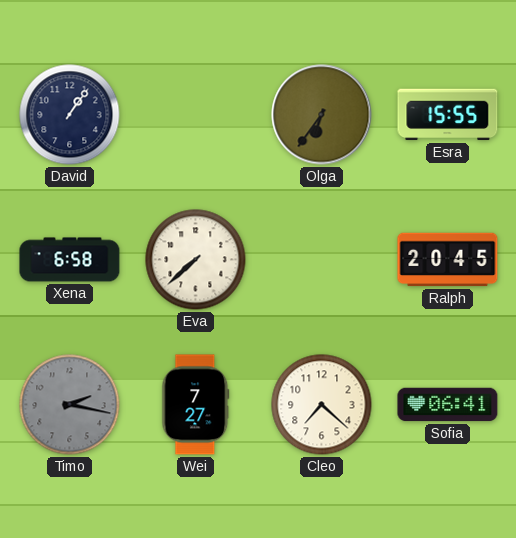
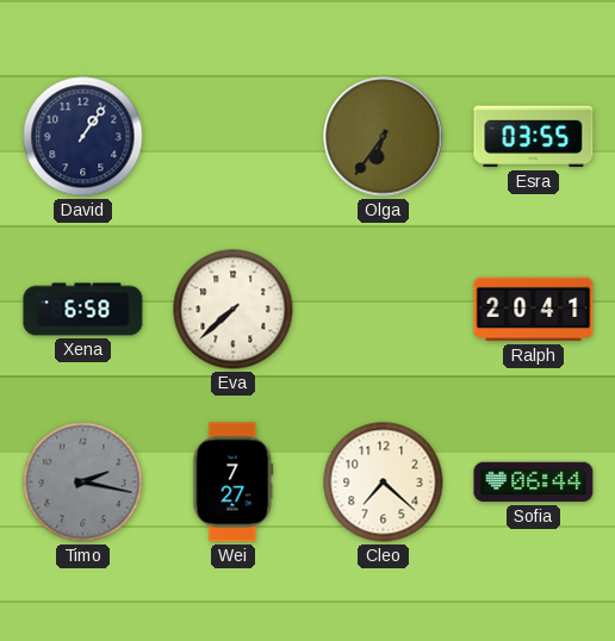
Esra: 15:55 -> 03:55
Ralph: 20:45 -> 20:41
Sofia: 06:41 -> 06:44
